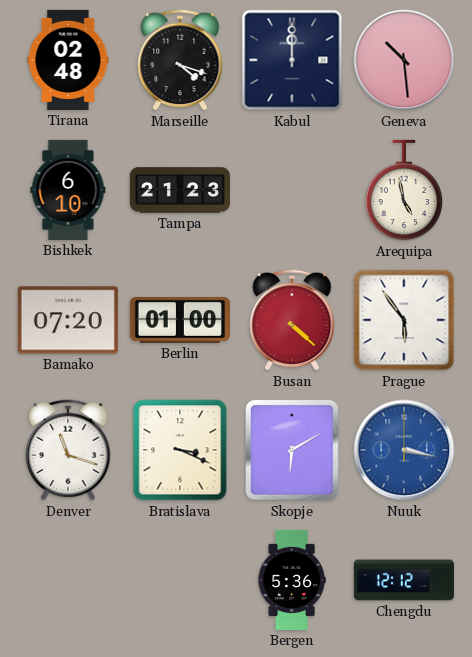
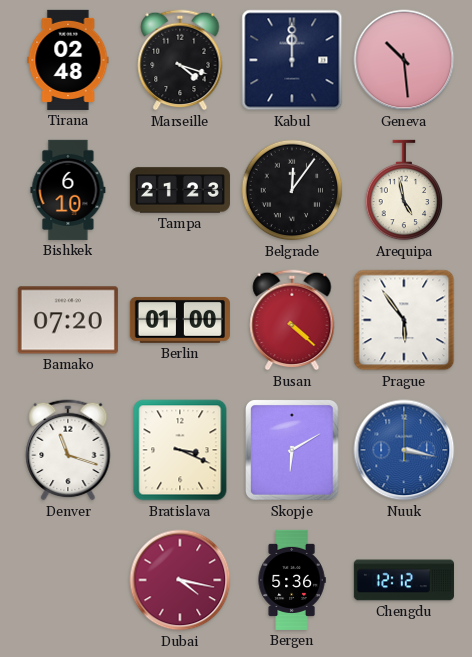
Belgrade: none -> 12:06
Dubai: none -> 4:17
